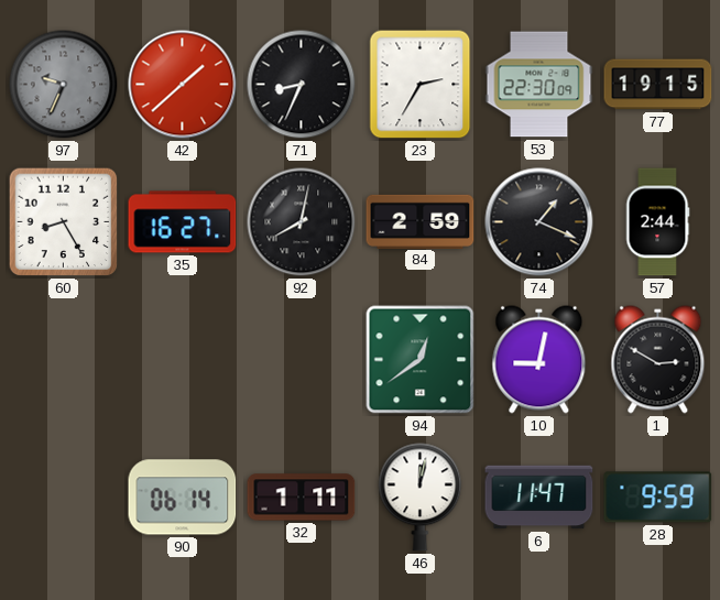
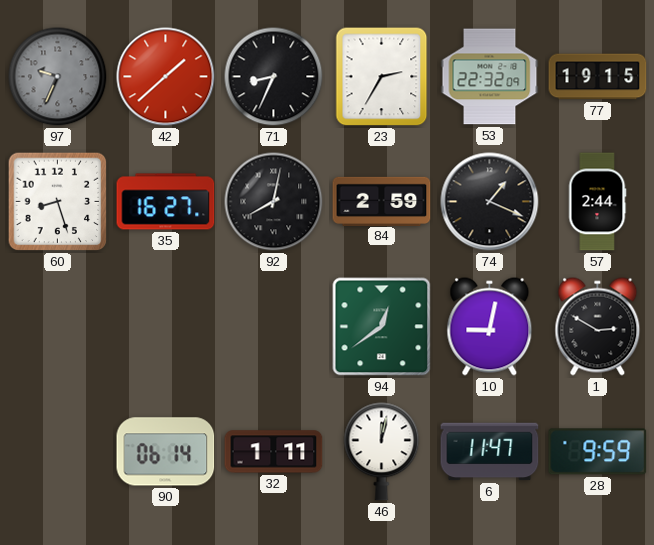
53: 22:30 -> 22:32
60: 8:25 -> 8:27
